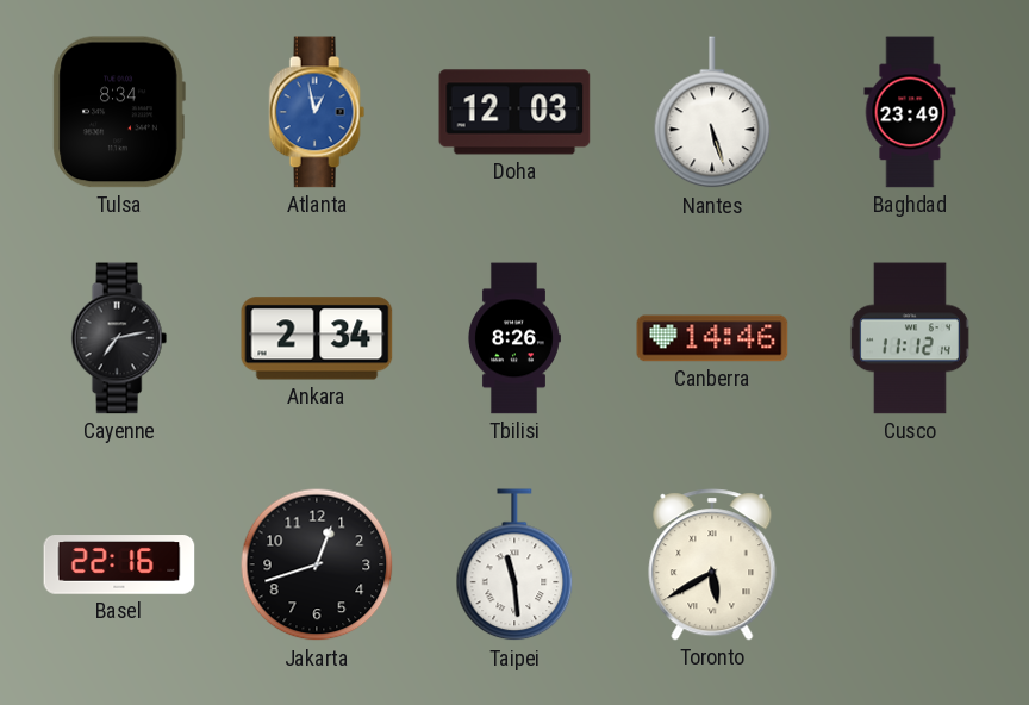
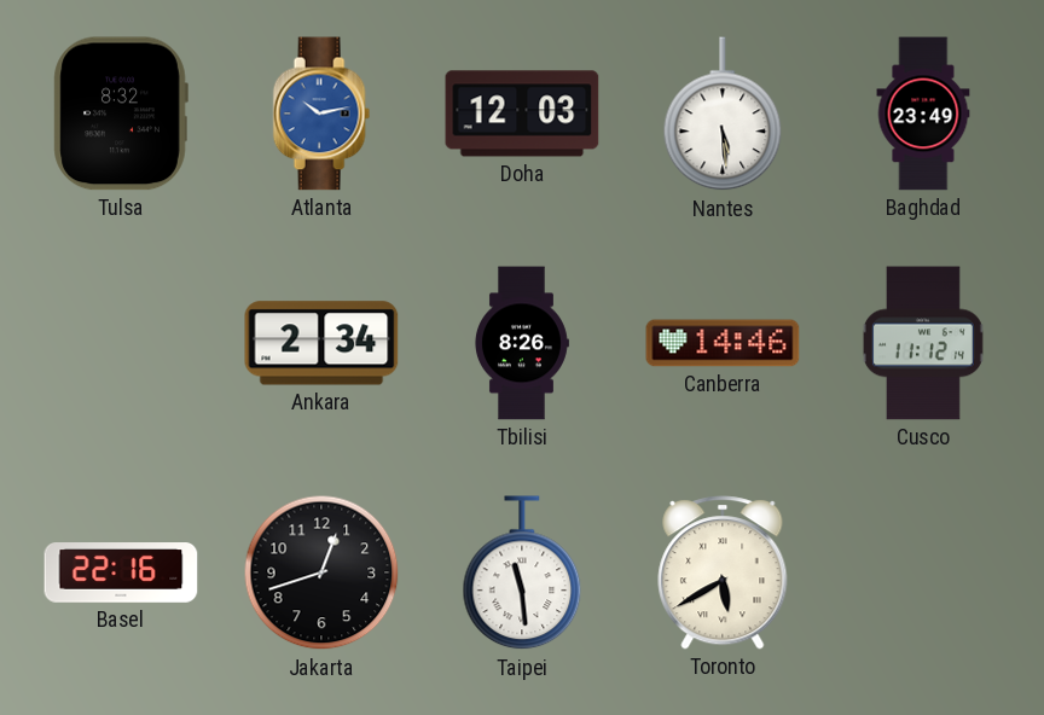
Tulsa: 8:34 -> 8:32
Atlanta: 12:58 -> 10:13
Nantes: 5:27 -> 5:29
Cayenne: 7:13 -> none
